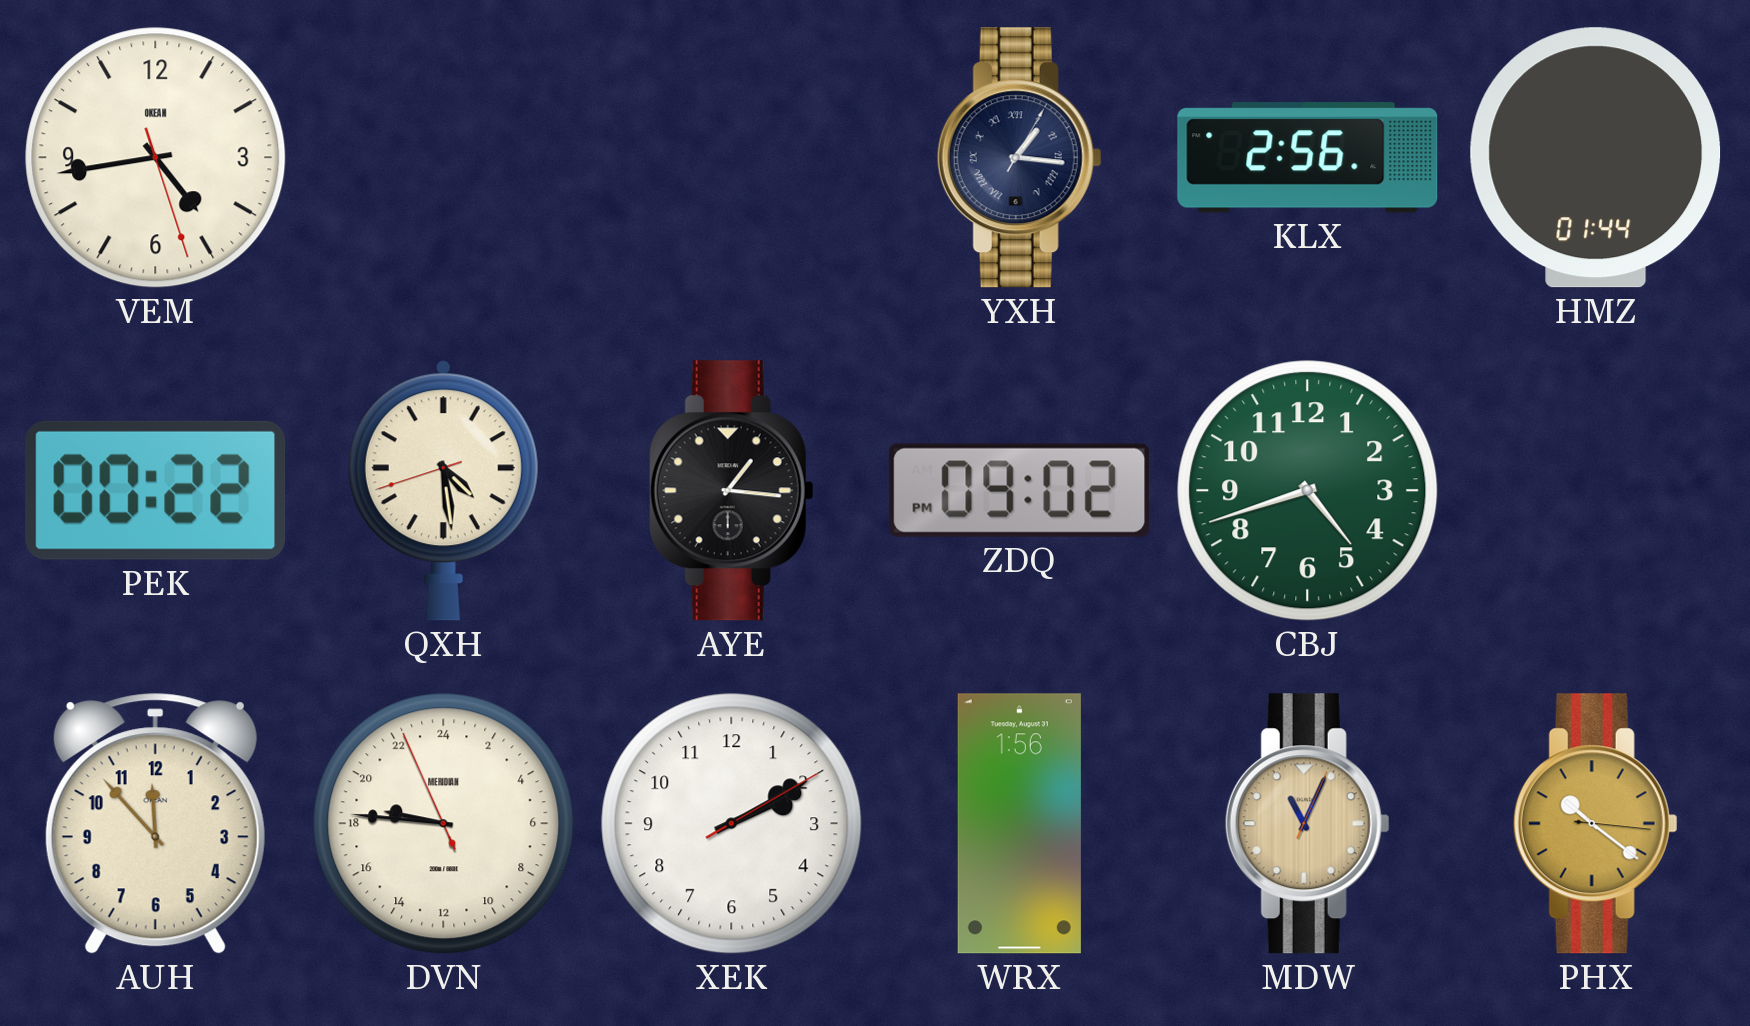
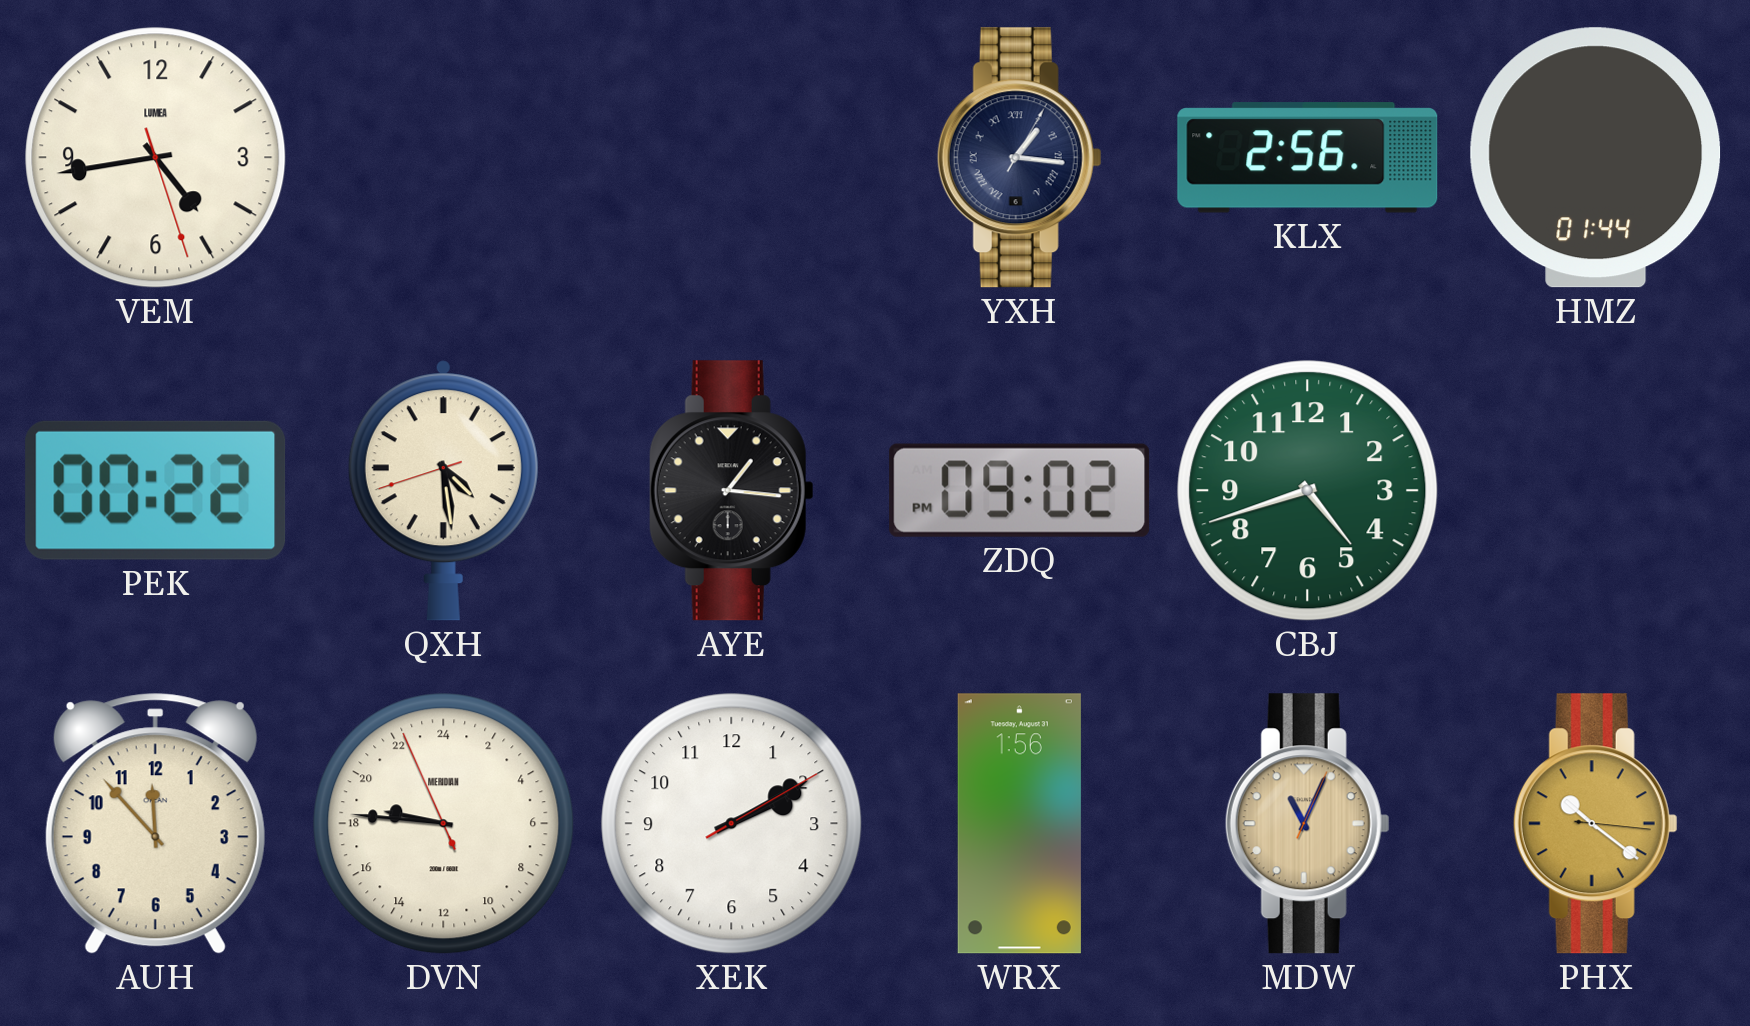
VEM brand: OKEAN -> LUMEA
